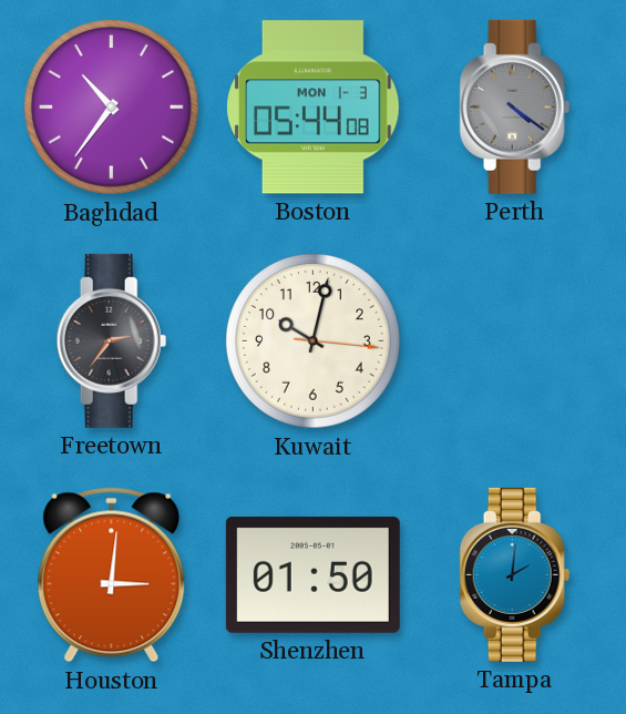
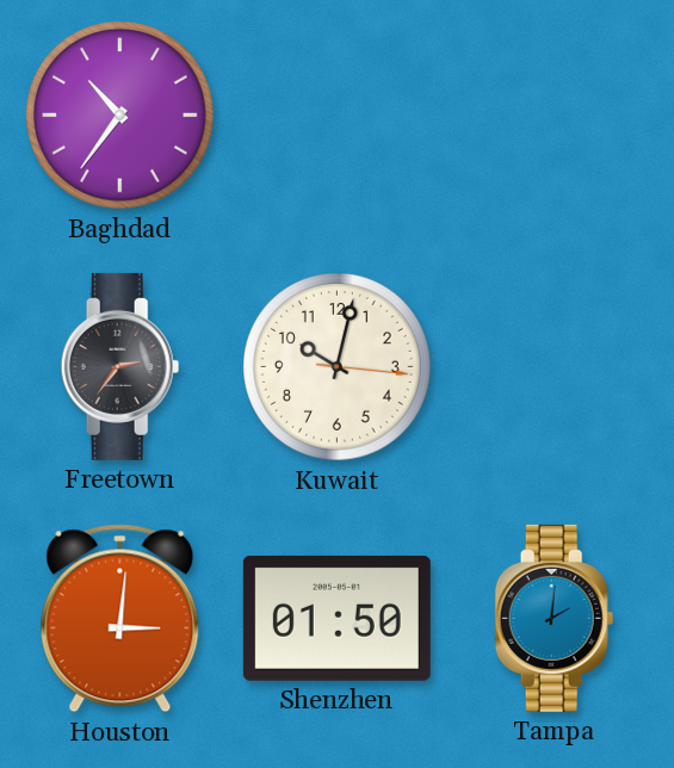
Boston: 05:44 -> none
Perth: 4:21 -> none
